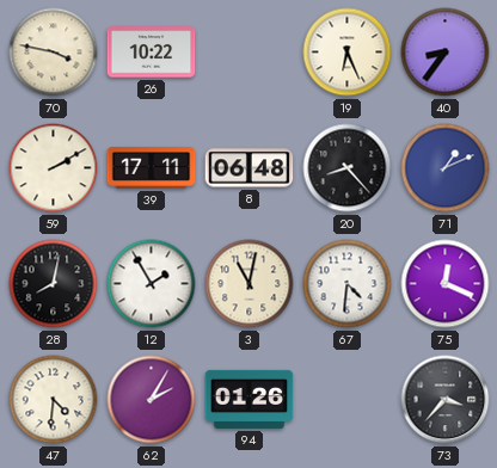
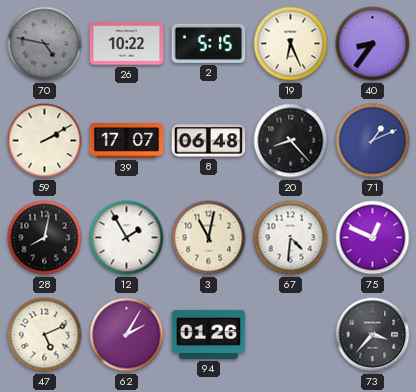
70: 3:47 -> 4:47
70 dial: cream -> grey
2: none -> 5:15
39: 17:11 -> 17:07
75: 12:19 -> 12:49
47: 4:31 -> 5:11
